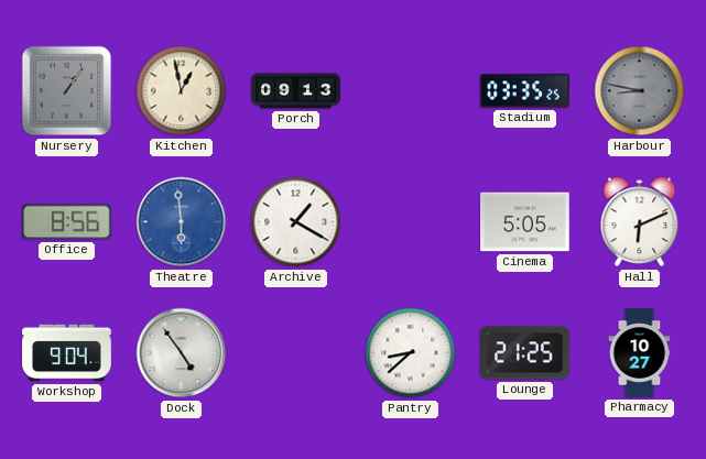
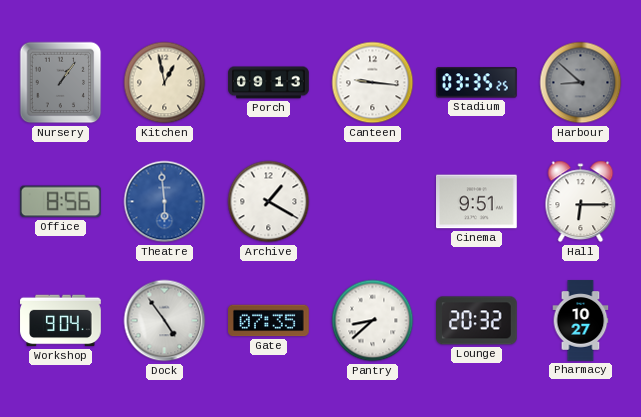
Canteen: none -> 9:16
Harbour: 8:47 -> 8:52
Cinema: 5:05 -> 9:51
Hall: 6:11 -> 6:15
Gate: none -> 07:35
Lounge: 21:25 -> 20:32
